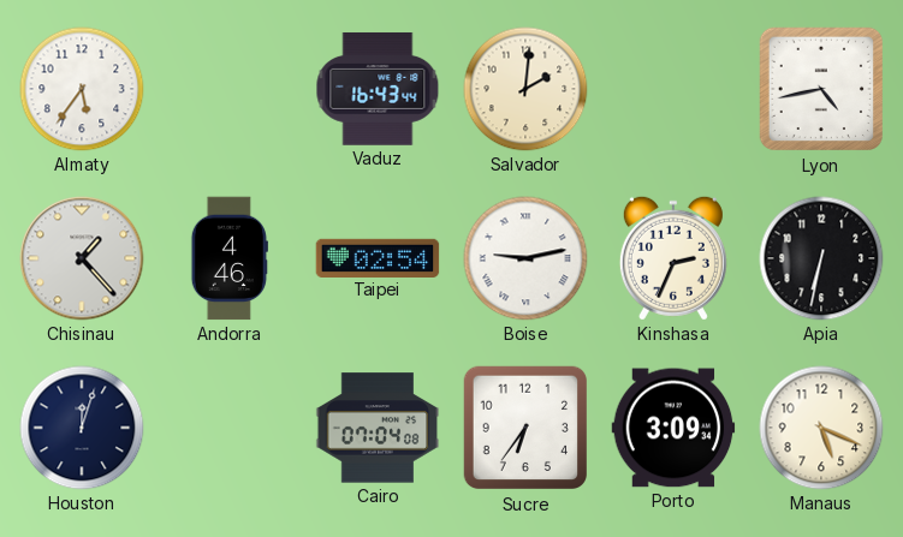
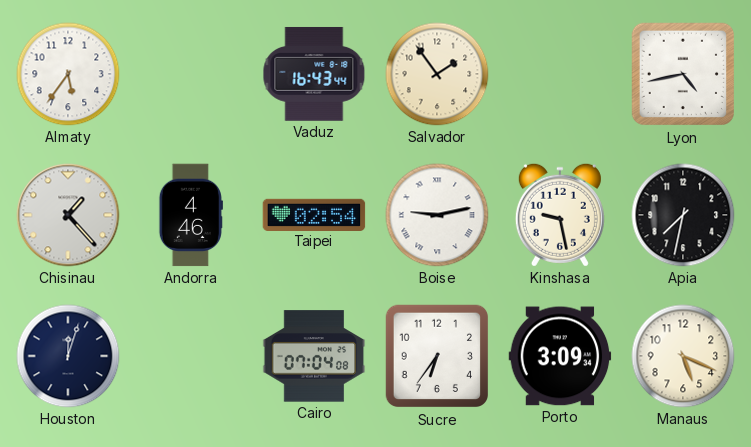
Salvador: 2:01 -> 1:54
Kinshasa: 2:34 -> 9:28
Apia: 6:32 -> 7:32
